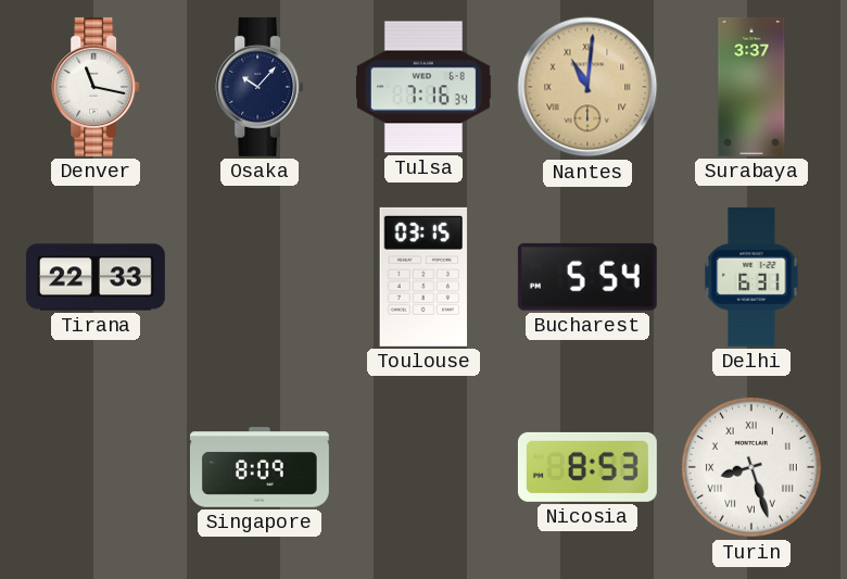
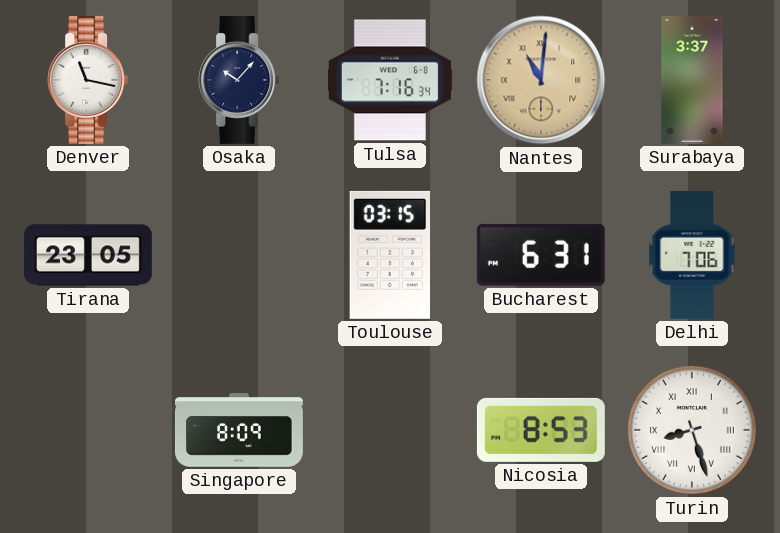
Tirana: 22:33 -> 23:05
Bucharest: 5:54 -> 6:31
Delhi: 6:31 -> 7:06
